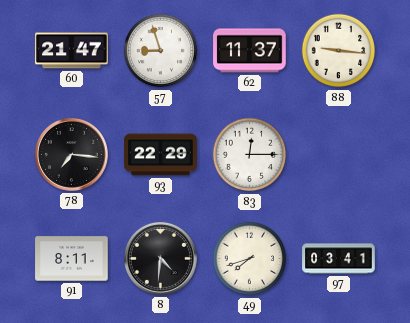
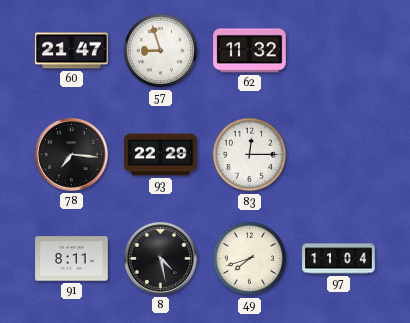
62: 11:37 -> 11:32
88: 9:16 -> none
8: 4:31 -> 4:28
97: 03:41 -> 11:04
